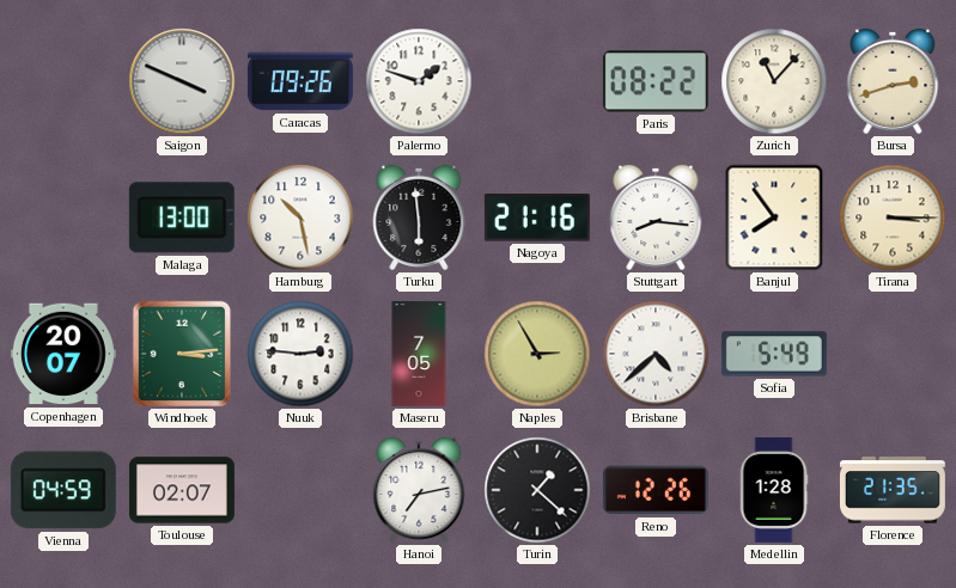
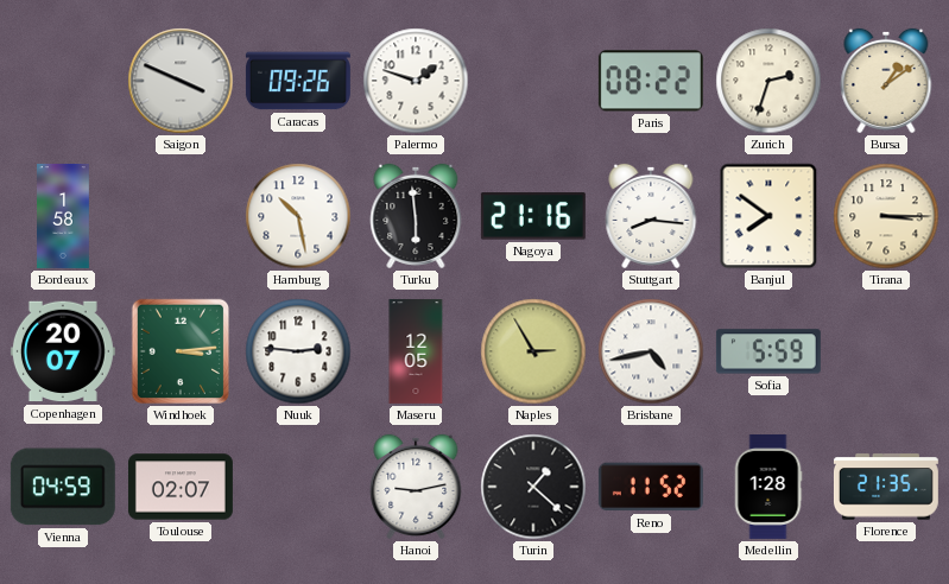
Zurich: 11:07 -> 2:33
Bursa: 2:42 -> 1:09
Bordeaux: none -> 1:58
Malaga: 13:00 -> none
Banjul: 7:54 -> 7:51
Maseru: 7:05 -> 12:05
Brisbane: 4:38 -> 4:43
Sofia: 5:49 -> 5:59
Hanoi: 7:13 -> 9:13
Reno: 12:26 -> 11:52
